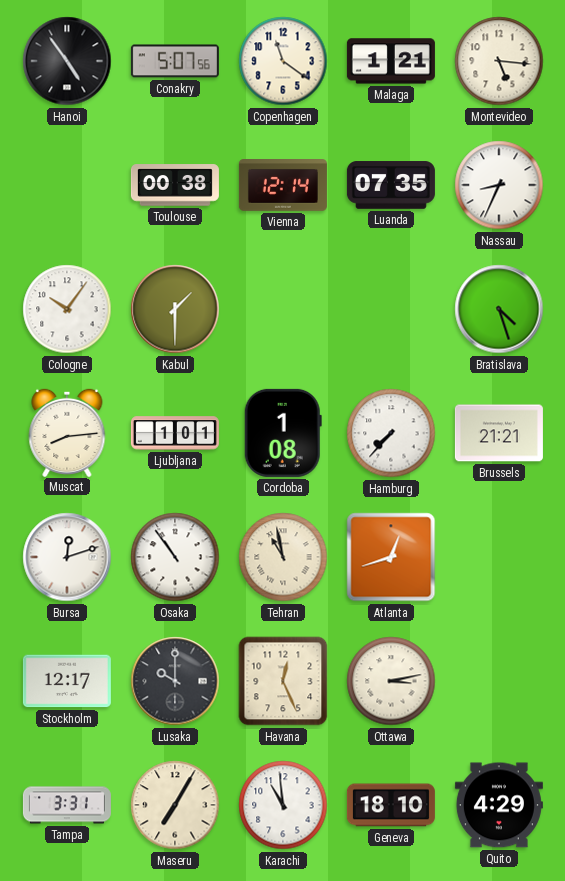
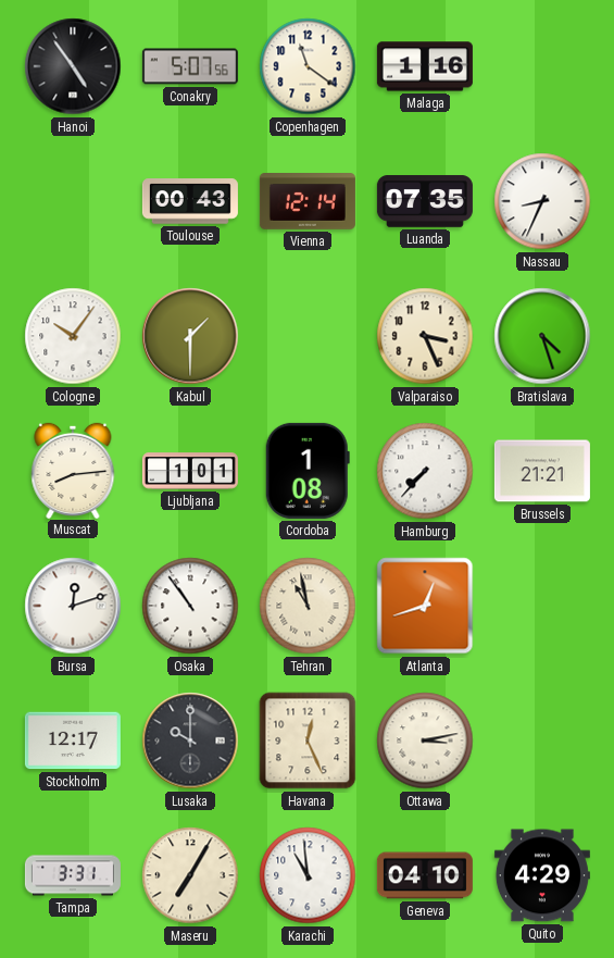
Malaga: 1:21 -> 1:16
Montevideo: 5:16 -> none
Toulouse: 00:38 -> 00:43
Valparaiso: none -> 3:26
Geneva: 18:10 -> 04:10
